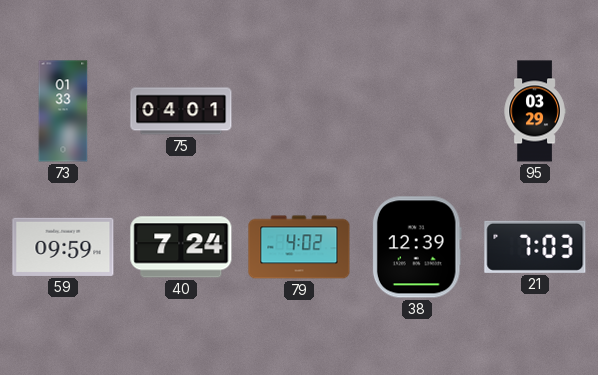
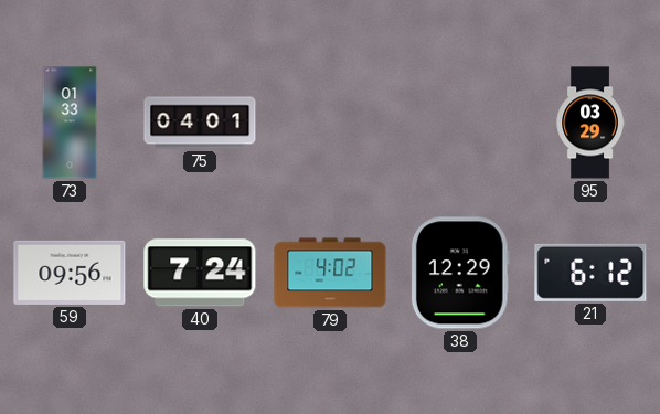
59: 09:59 -> 09:56
38: 12:39 -> 12:29
21: 7:03 -> 6:12
